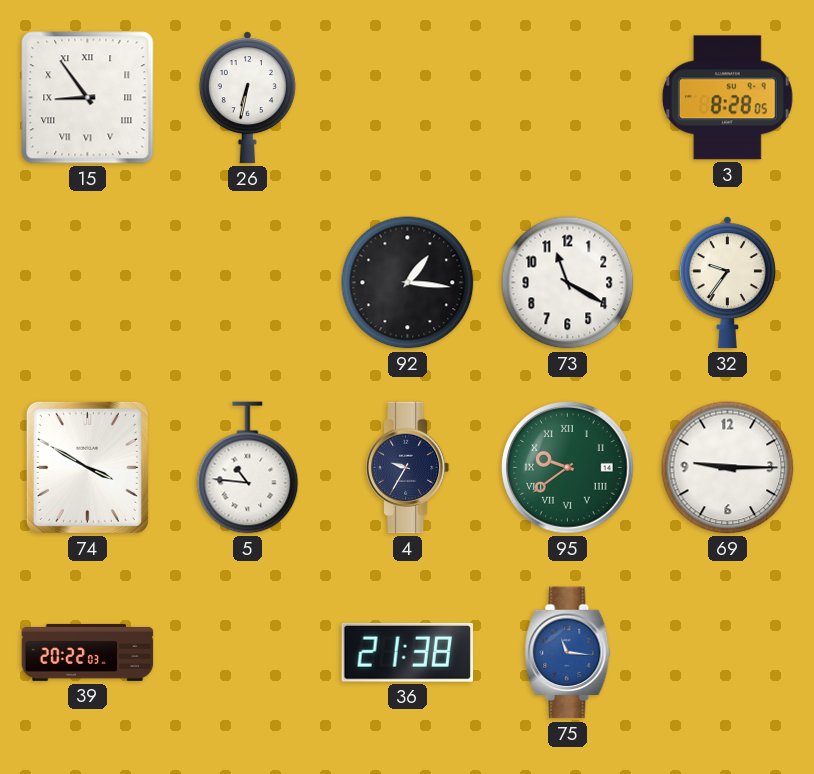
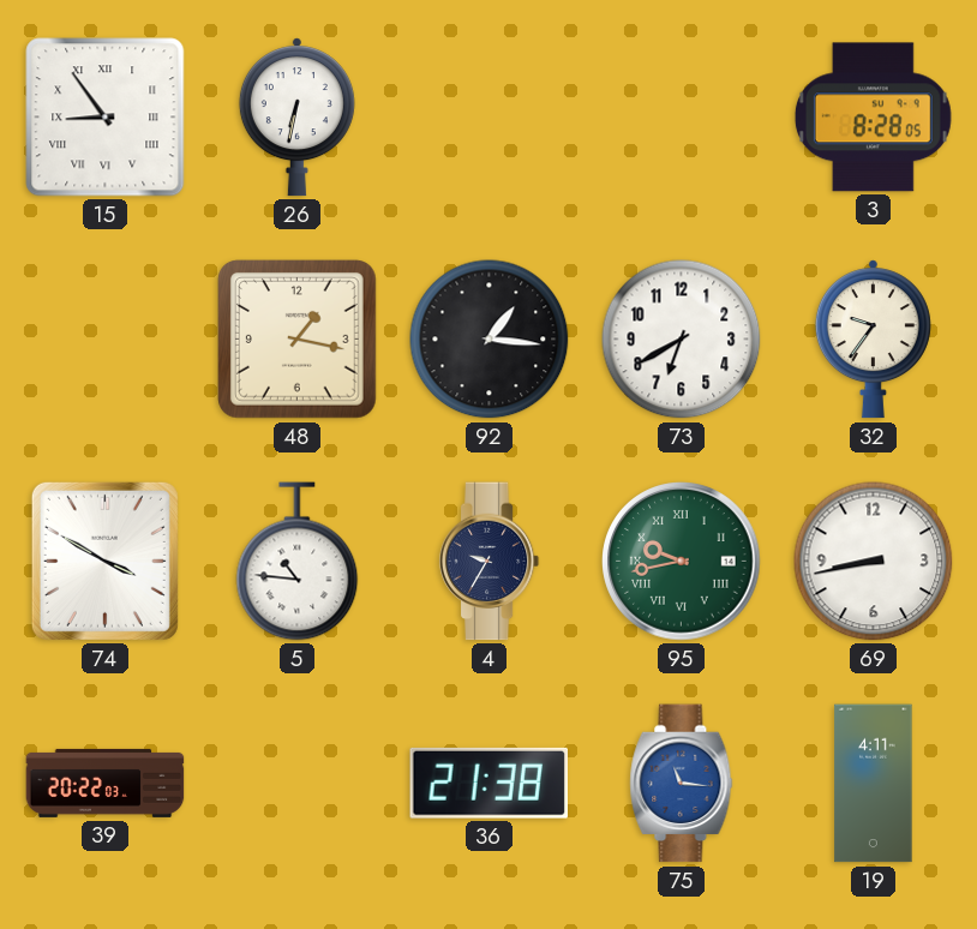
48: none -> 1:17
73: 11:20 -> 6:40
95: 9:39 -> 9:43
69: 9:15 -> 8:43
19: none -> 4:11
